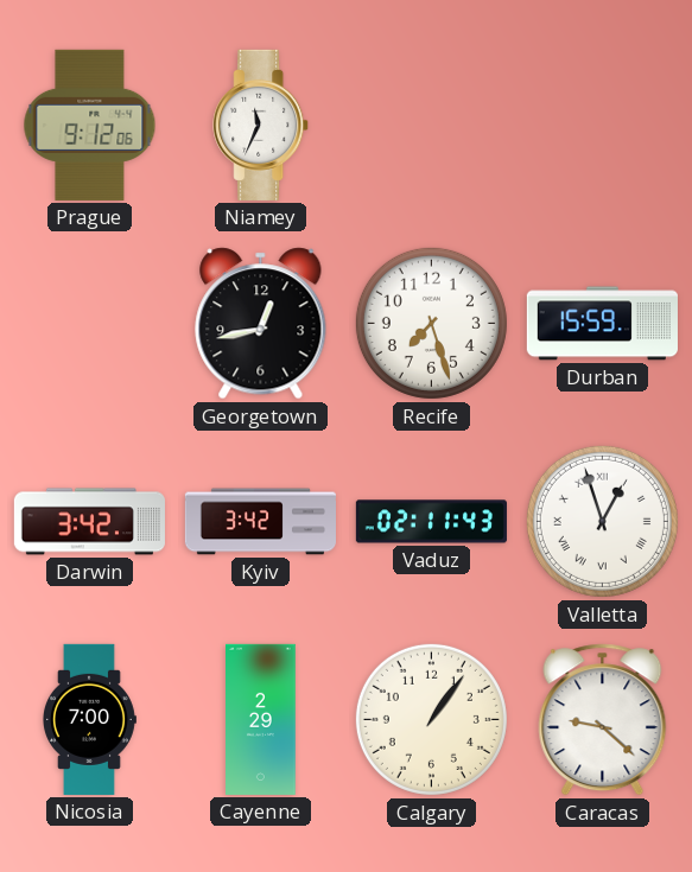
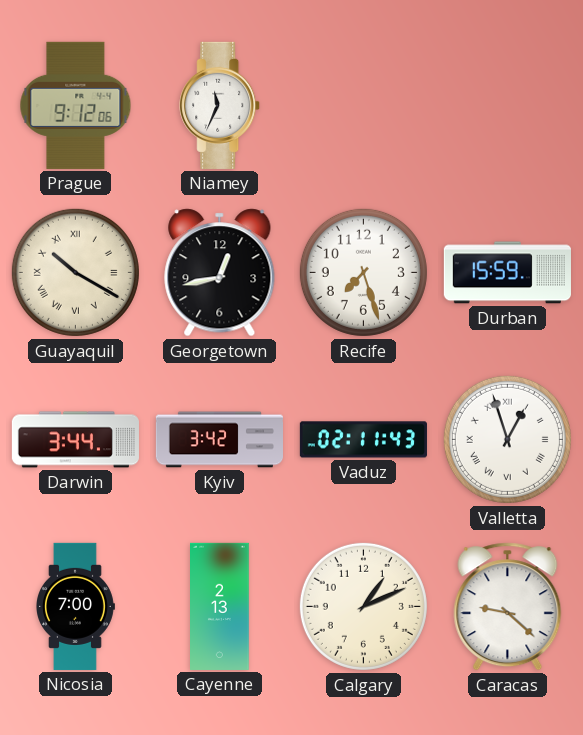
Guayaquil: none -> 10:20
Darwin: 3:42 -> 3:44
Cayenne: 2:29 -> 2:13
Calgary: 1:06 -> 1:11
